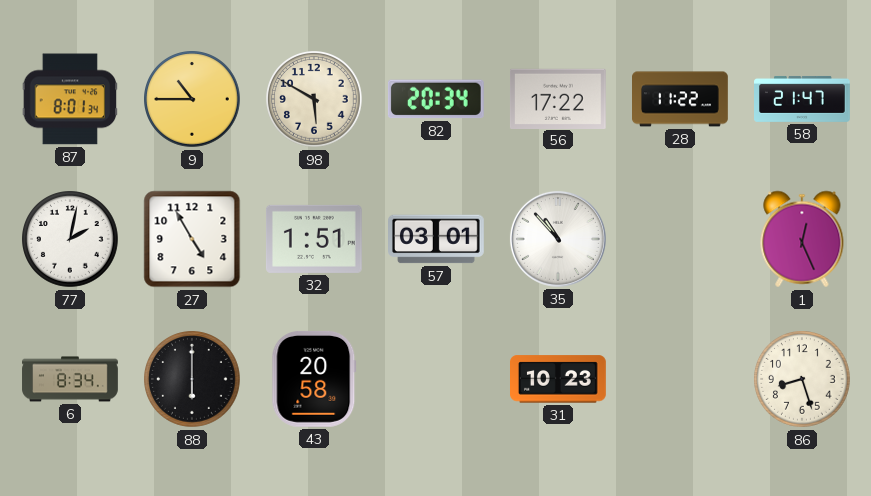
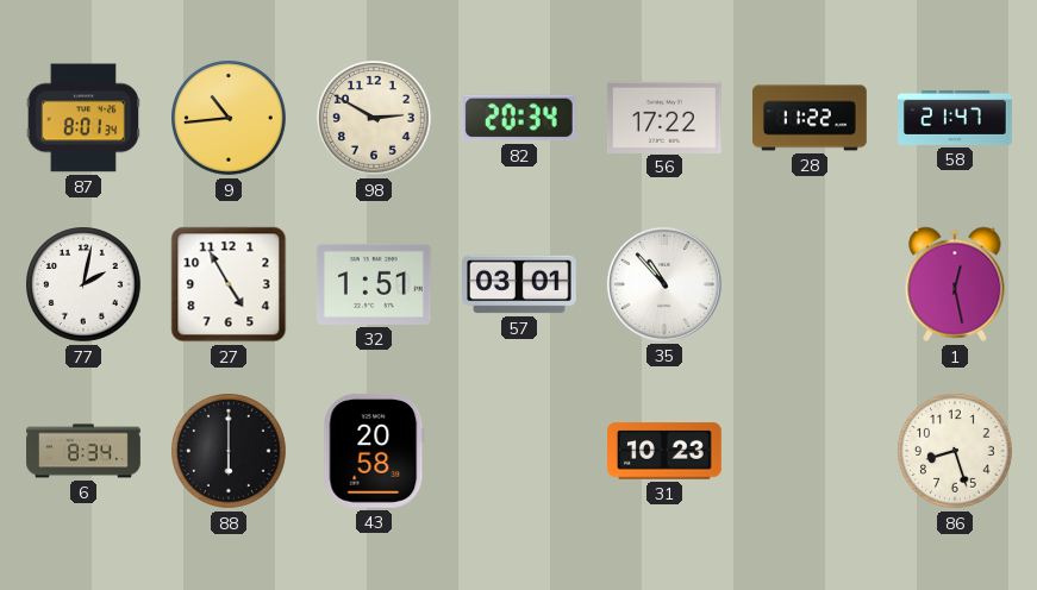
9: 10:45 -> 10:44
98: 5:50 -> 2:50
1: 12:26 -> 12:28
